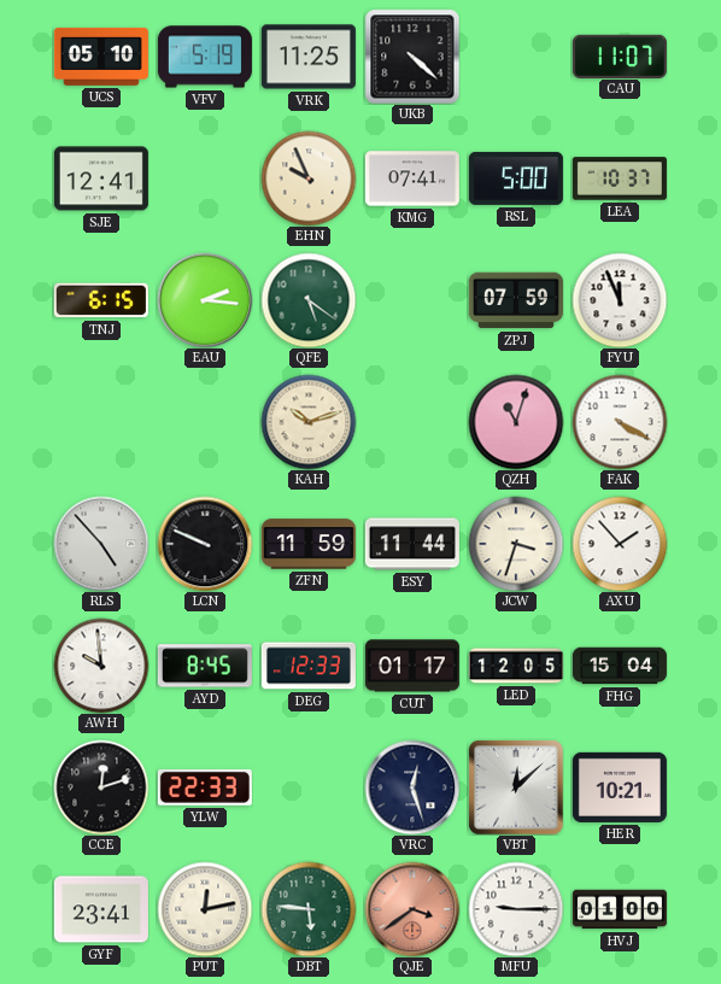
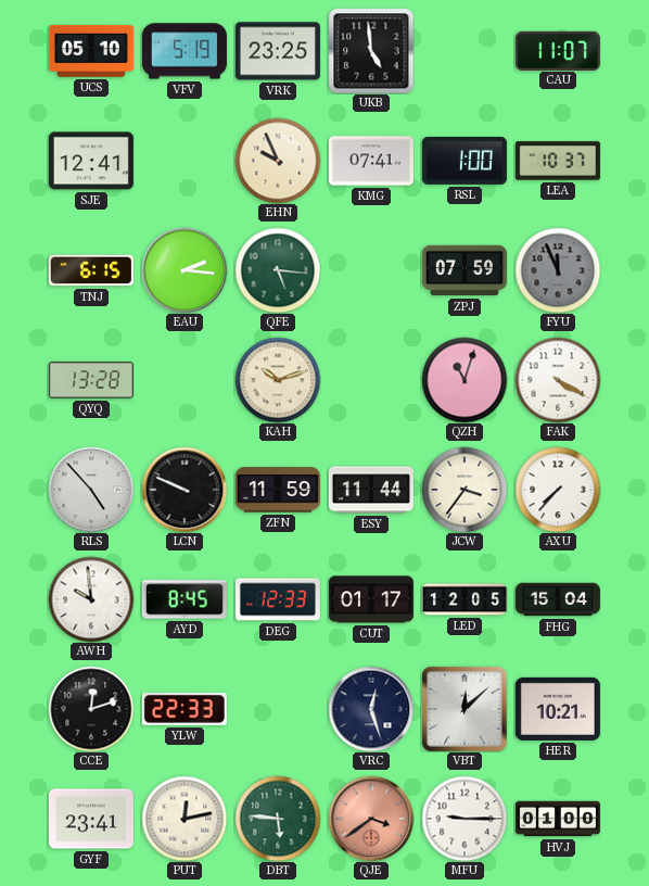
VRK: 11:25 -> 23:25
UKB: 4:22 -> 4:59
RSL: 5:00 -> 1:00
QFE: 5:21 -> 5:16
FYU dial: white -> grey
QYQ: none -> 13:28
JCW: 3:33 -> 3:36
AXU: 1:53 -> 7:37
